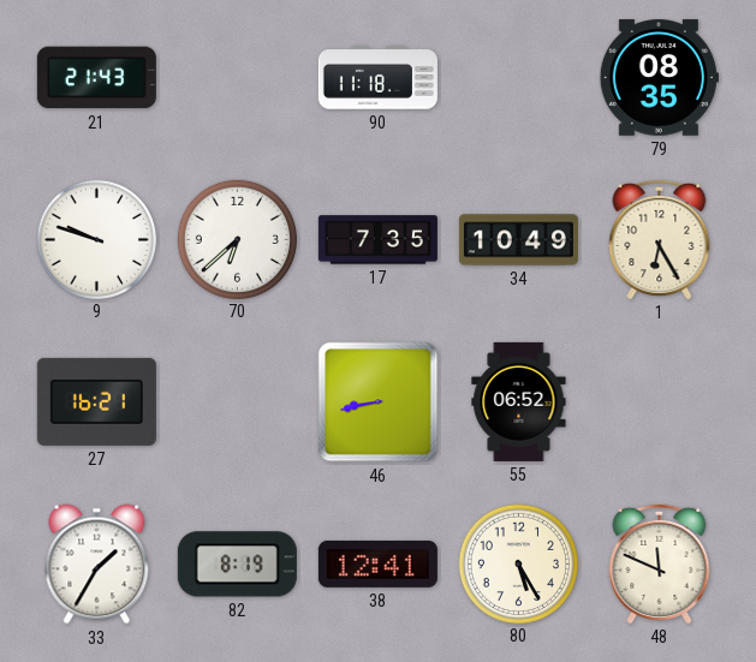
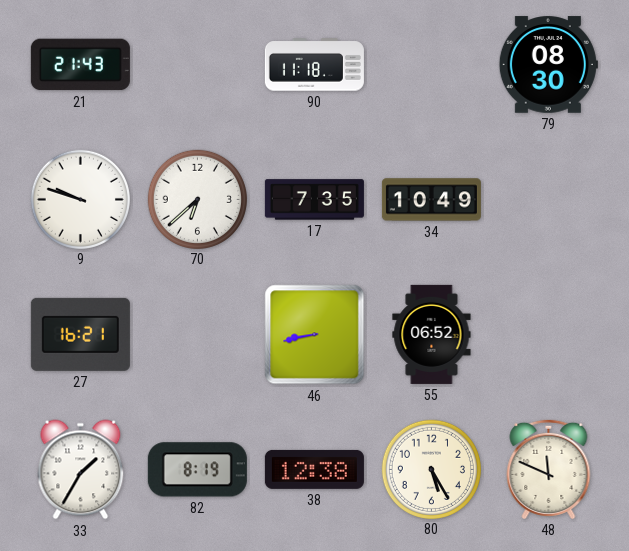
79: 08:35 -> 08:30
1: 6:25 -> none
38: 12:41 -> 12:38
